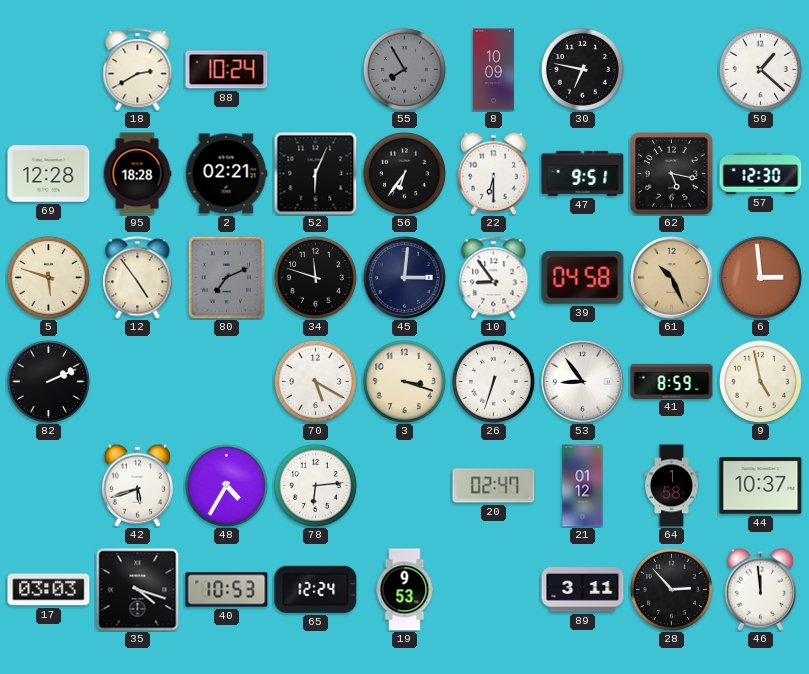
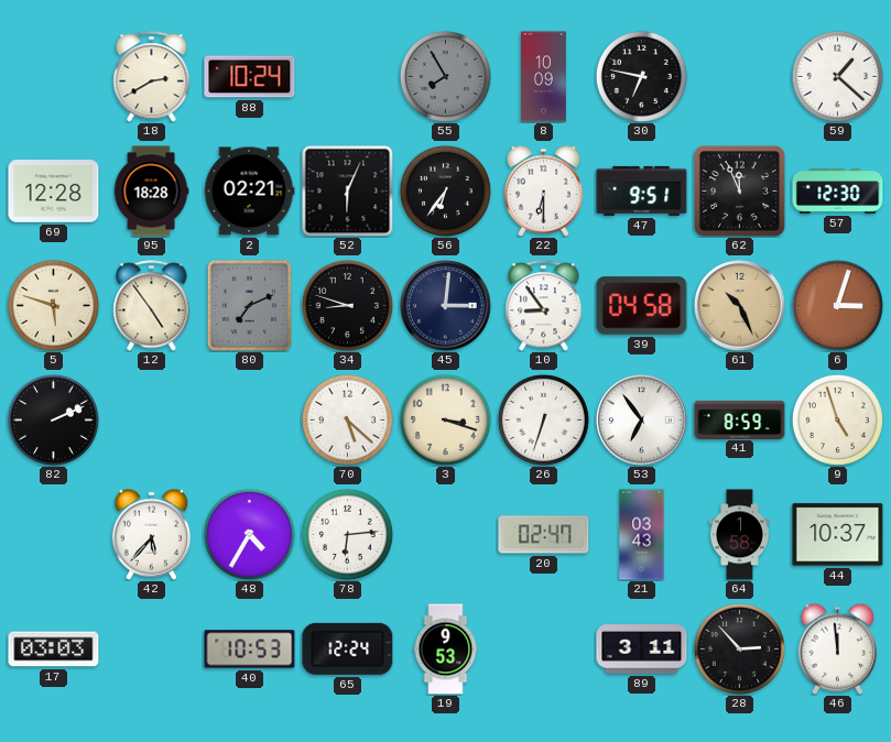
62: 5:17 -> 11:56
34: 11:48 -> 8:48
6: 2:59 -> 3:03
70: 5:20 -> 5:22
53: 8:54 -> 6:54
9: 4:58 -> 4:57
42: 5:42 -> 5:37
21: 01:12 -> 03:43
35: 4:18 -> none
